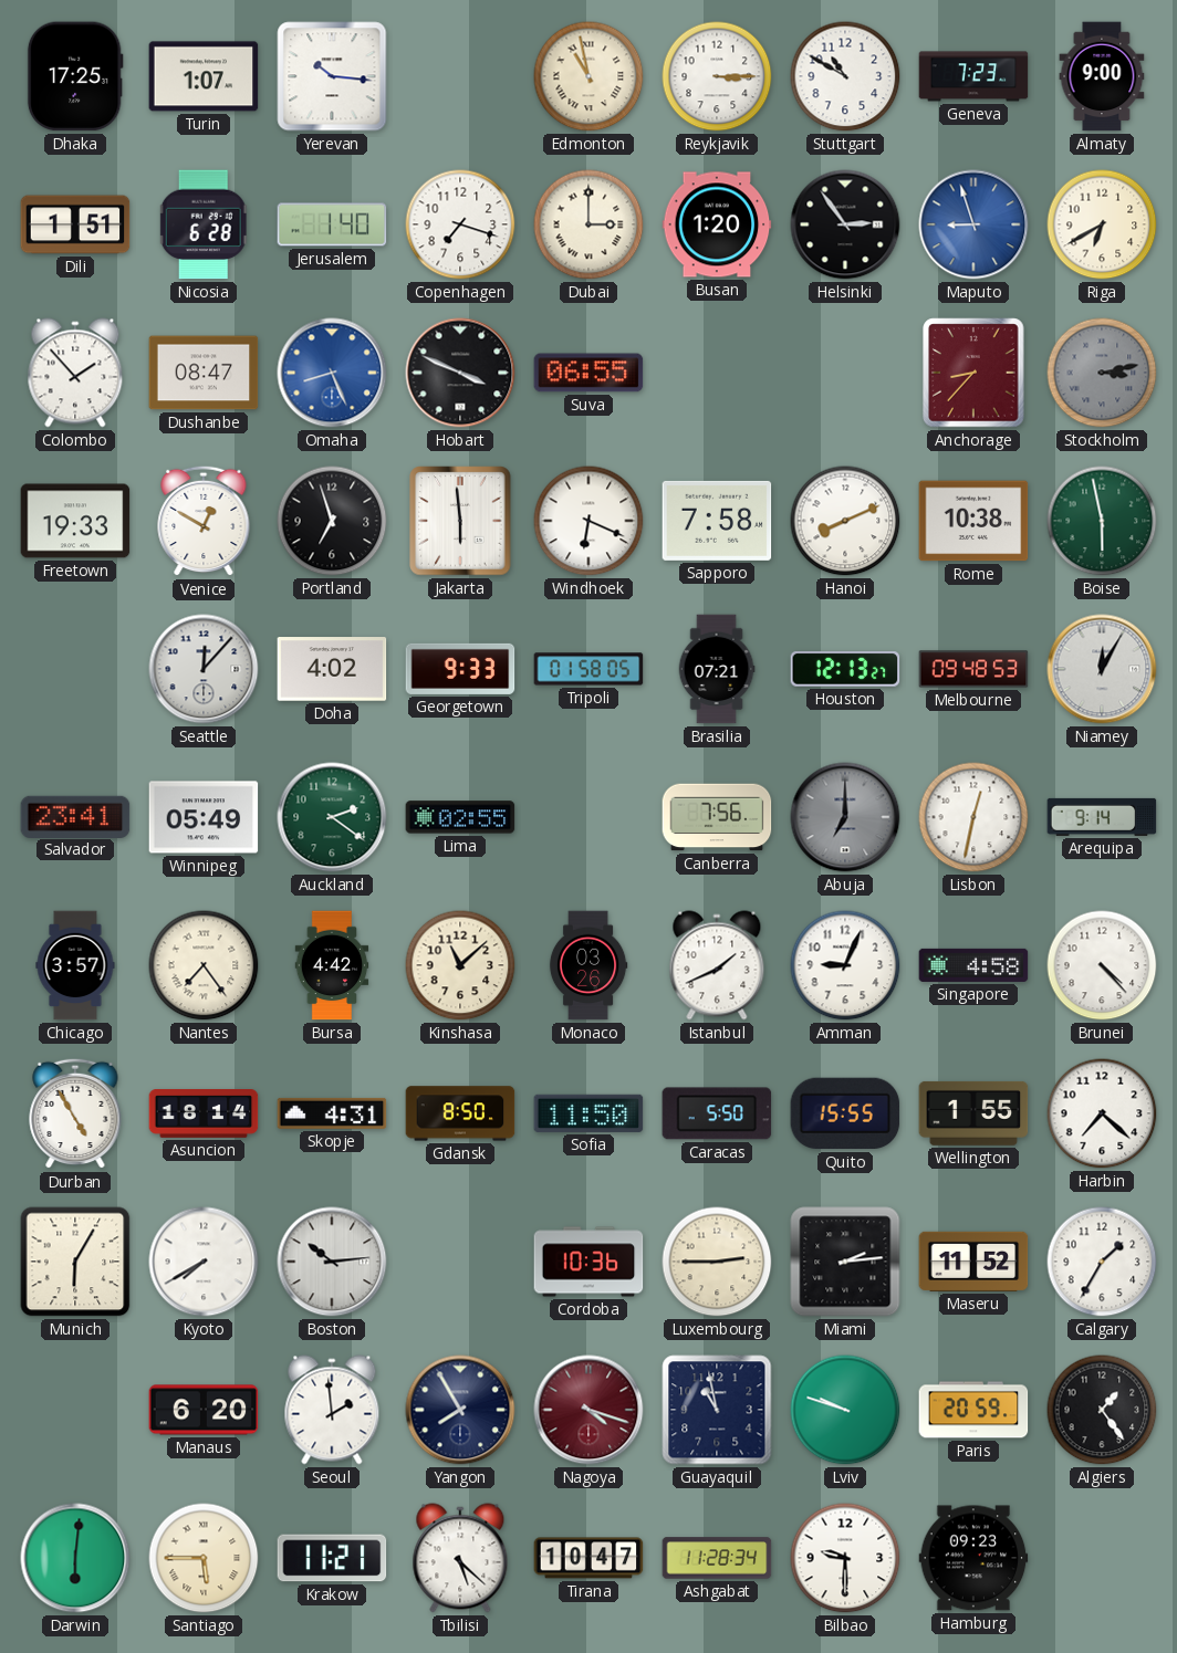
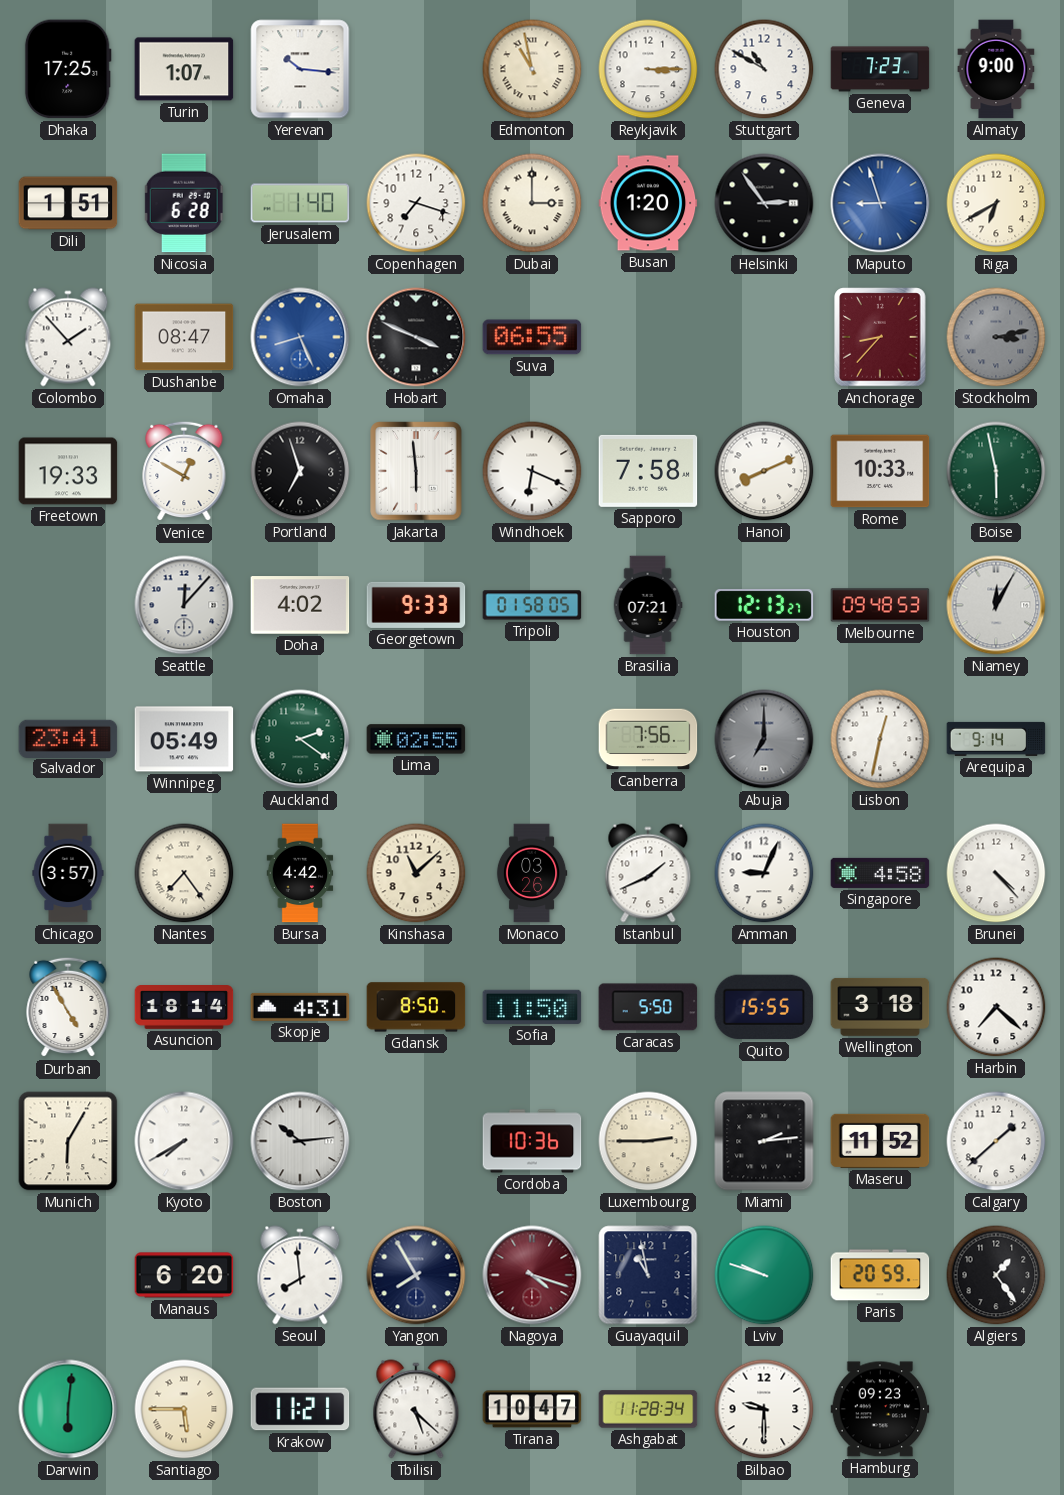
Rome: 10:38 -> 10:33
Wellington: 1:55 -> 3:18
Calgary: 1:35 -> 1:38
Seoul: 1:59 -> 7:59
